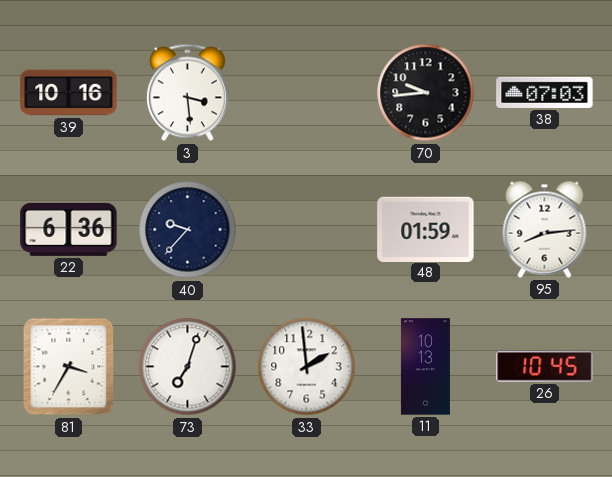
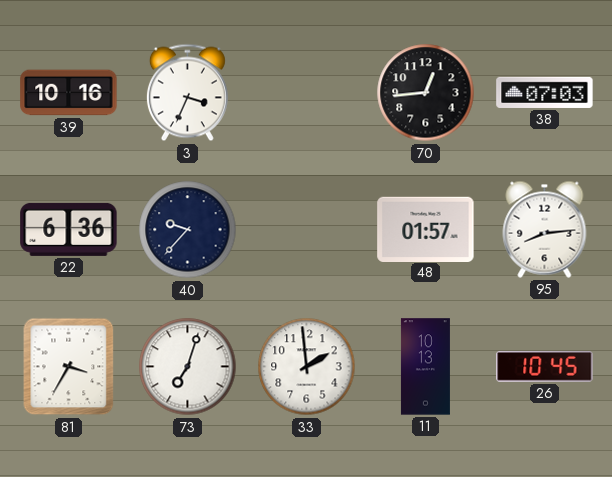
3: 3:29 -> 3:34
70: 9:44 -> 12:44
48: 01:59 -> 01:57
